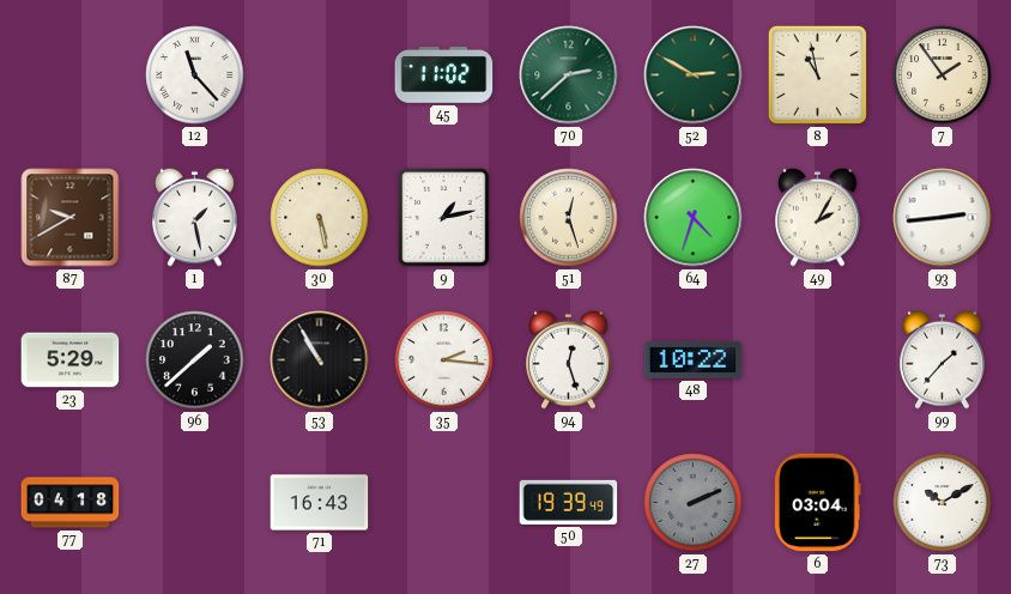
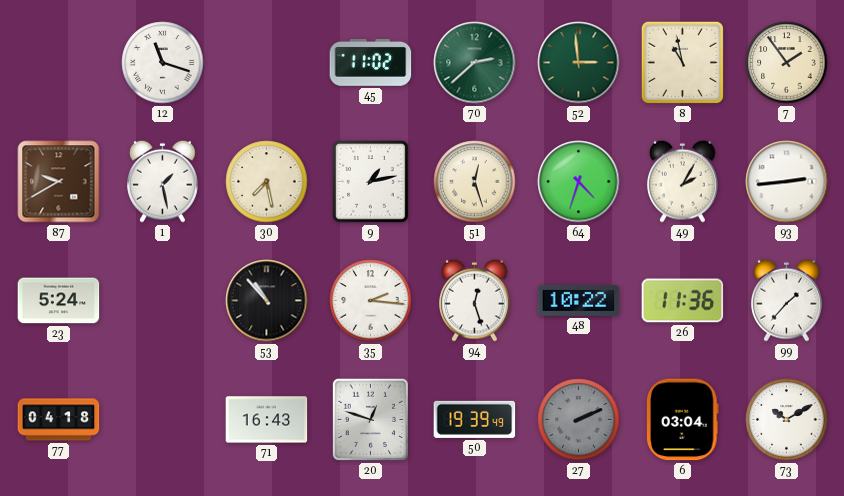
12: 11:23 -> 11:18
52: 2:50 -> 2:59
30: 5:28 -> 7:28
23: 5:29 -> 5:24
96: 1:38 -> none
53: 10:55 -> 10:53
26: none -> 11:36
20: none -> 12:48
